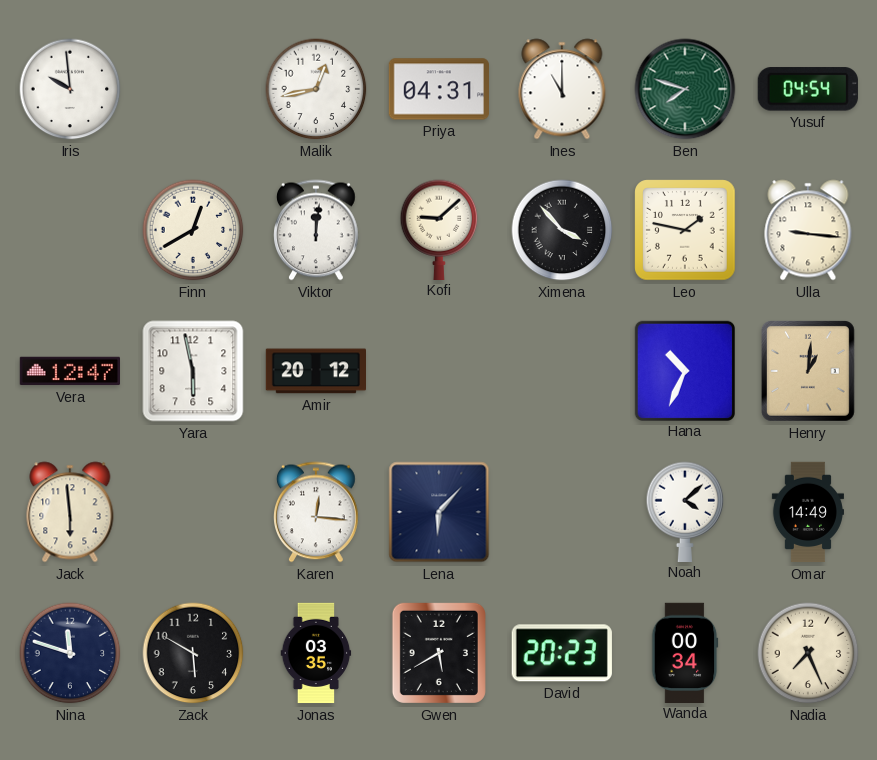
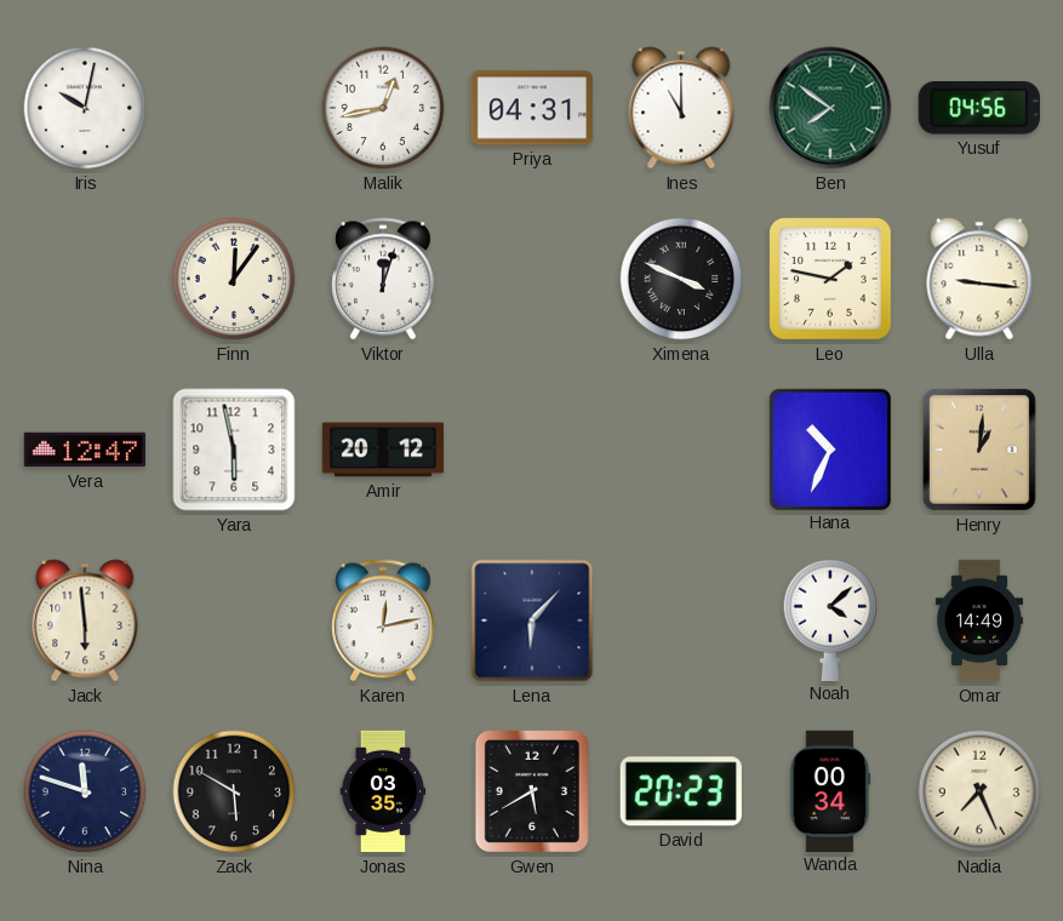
Iris: 9:59 -> 10:02
Ben: 7:48 -> 7:51
Yusuf: 04:54 -> 04:56
Finn: 12:40 -> 12:06
Viktor: 12:01 -> 12:03
Kofi: 9:08 -> none
Ximena: 3:53 -> 3:49
Karen: 12:16 -> 12:13
